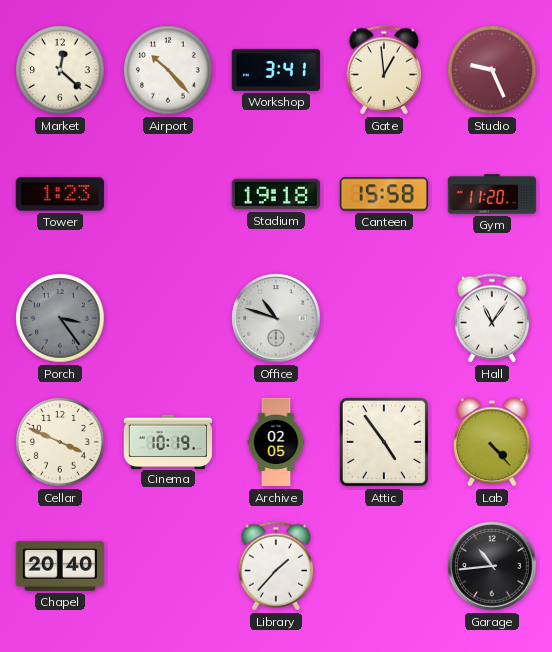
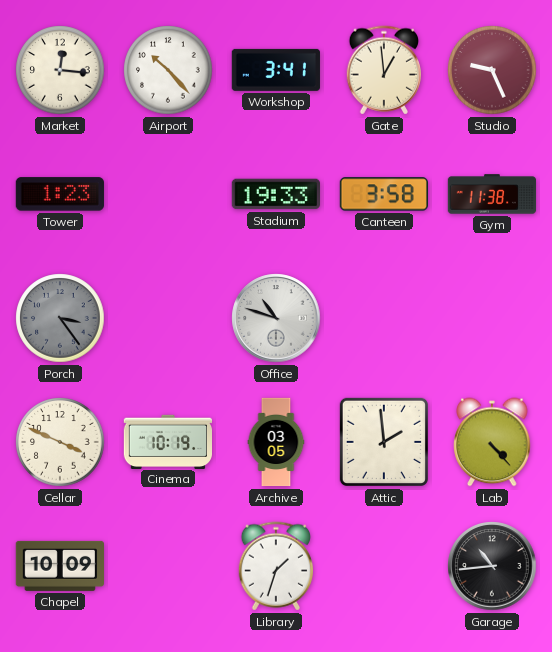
Market: 12:22 -> 12:16
Stadium: 19:18 -> 19:33
Canteen: 15:58 -> 3:58
Gym: 11:20 -> 11:38
Hall: 11:06 -> none
Archive: 02:05 -> 03:05
Attic: 4:54 -> 1:59
Chapel: 20:40 -> 10:09
Library: 1:37 -> 1:33
